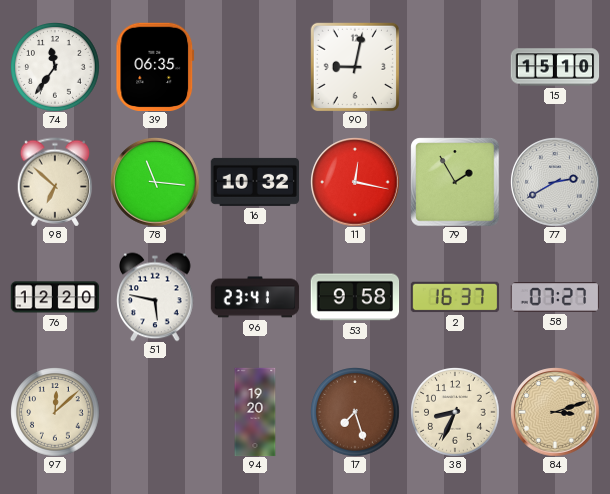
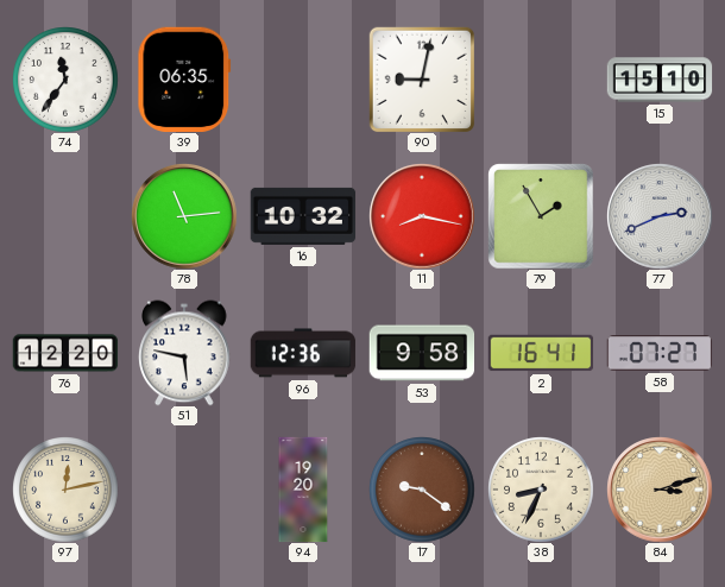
98: 6:52 -> none
78: 11:16 -> 11:14
11: 12:17 -> 8:17
77: 2:40 -> 2:41
96: 23:41 -> 12:36
2: 16:37 -> 16:41
97: 12:08 -> 12:13
17: 7:27 -> 9:21
